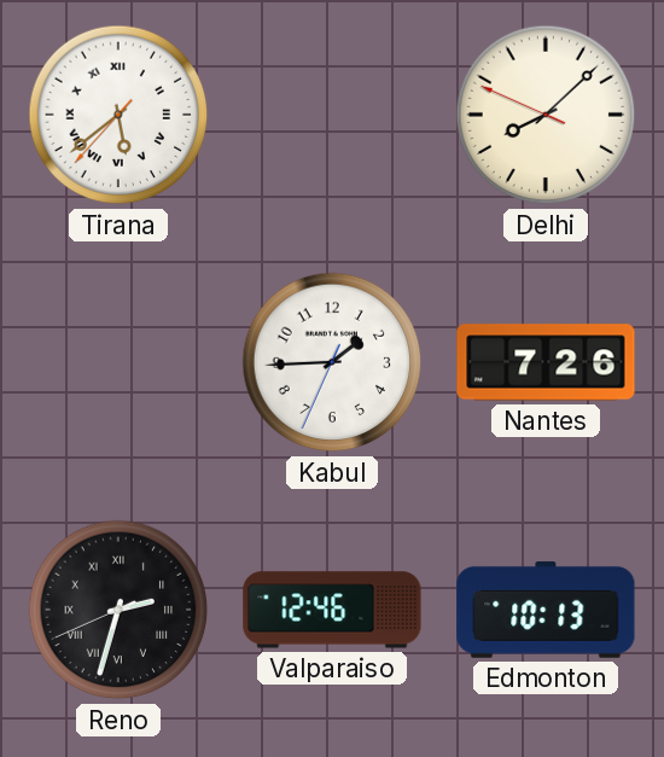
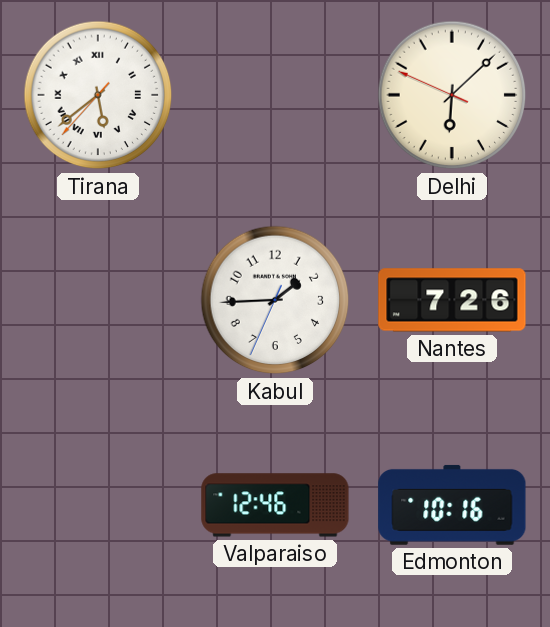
Delhi: 8:07 -> 6:07
Reno: 2:32 -> none
Edmonton: 10:13 -> 10:16
